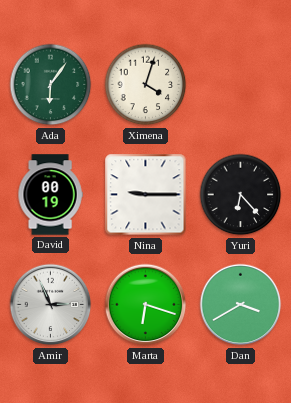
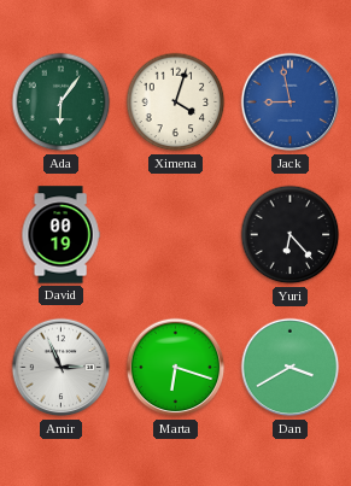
Jack: none -> 8:58
Nina: 9:15 -> none
